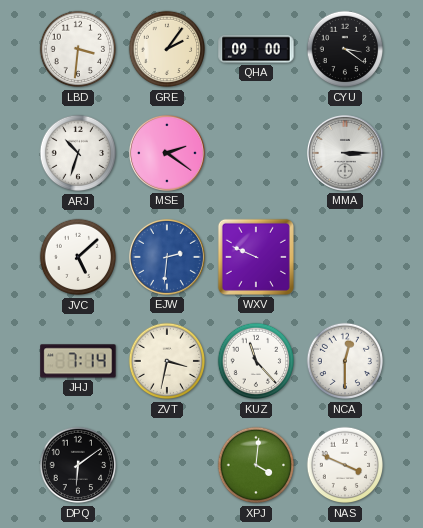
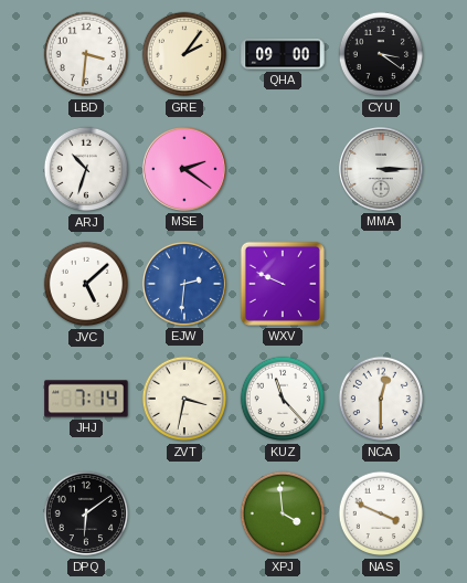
XPJ: 4:01 -> 3:59
